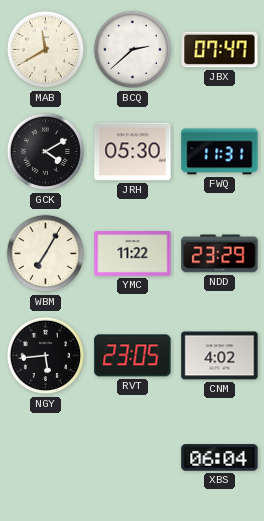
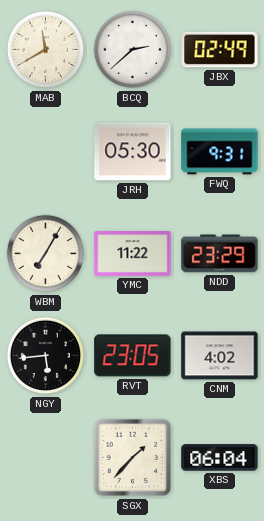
JBX: 07:47 -> 02:49
GCK: 4:10 -> none
FWQ: 11:31 -> 9:31
SGX: none -> 1:37
